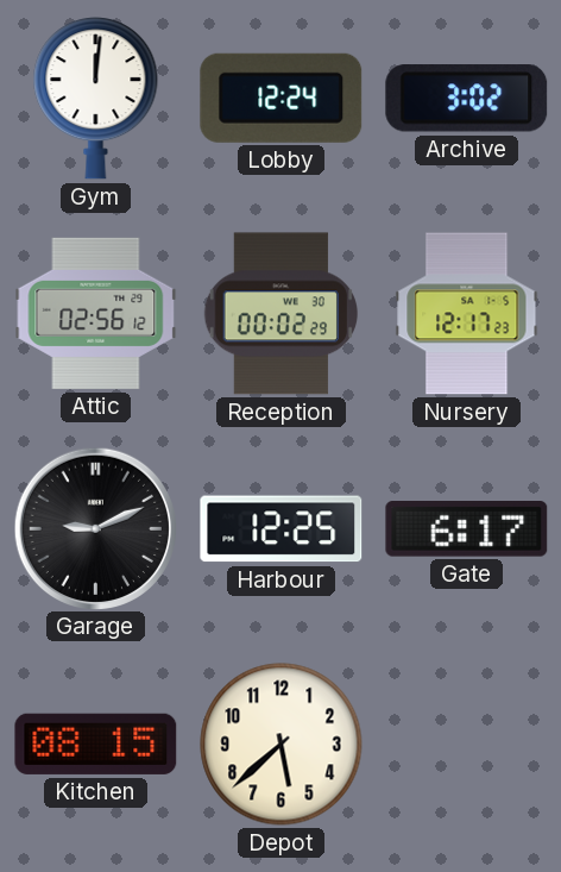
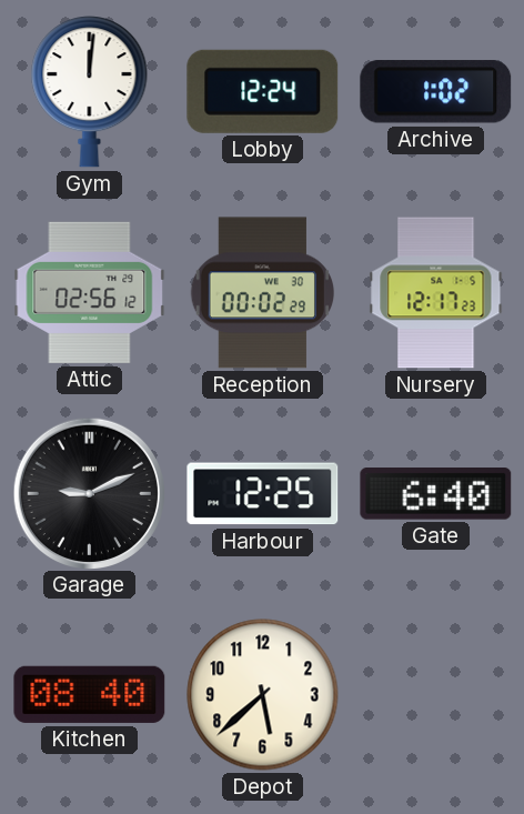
Archive: 3:02 -> 1:02
Gate: 6:17 -> 6:40
Kitchen: 08:15 -> 08:40
